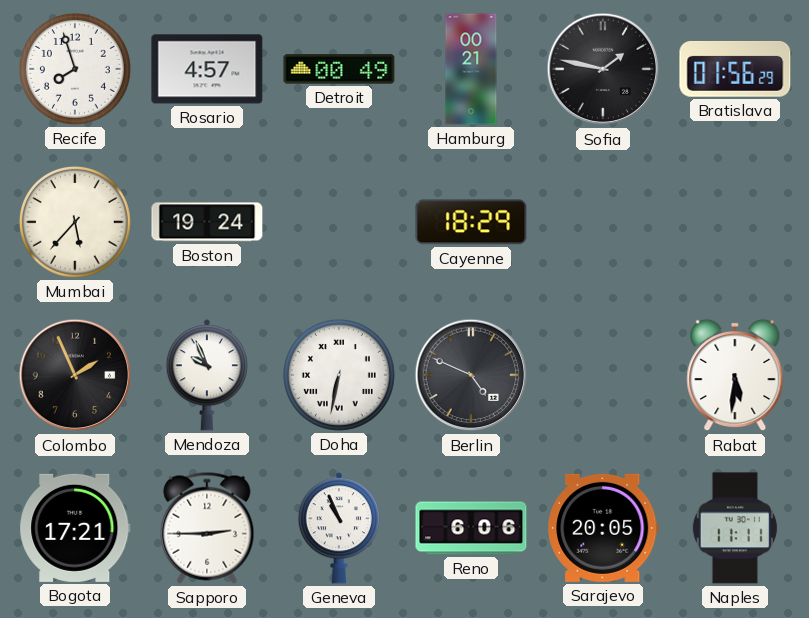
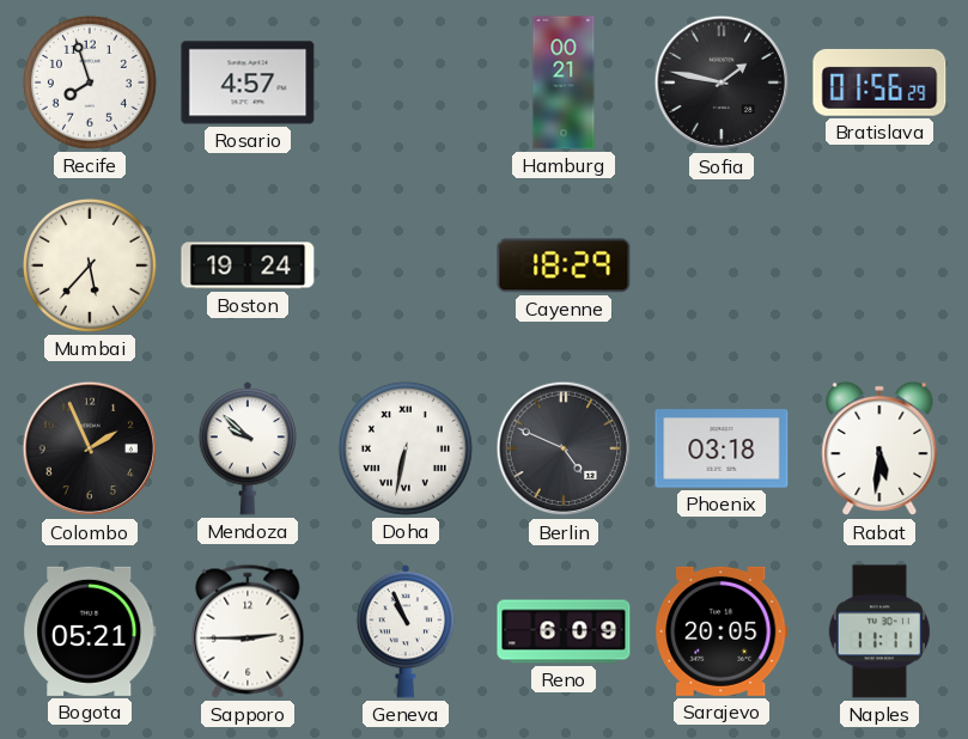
Detroit: 00:49 -> none
Mendoza: 9:56 -> 9:52
Phoenix: none -> 03:18
Bogota: 17:21 -> 05:21
Reno: 6:06 -> 6:09
